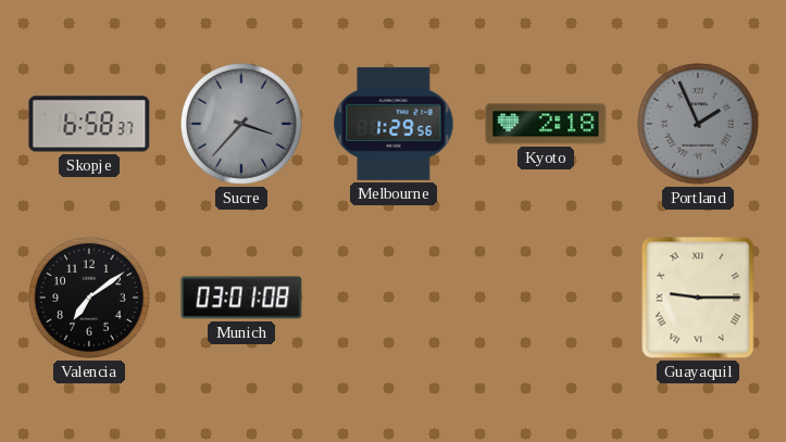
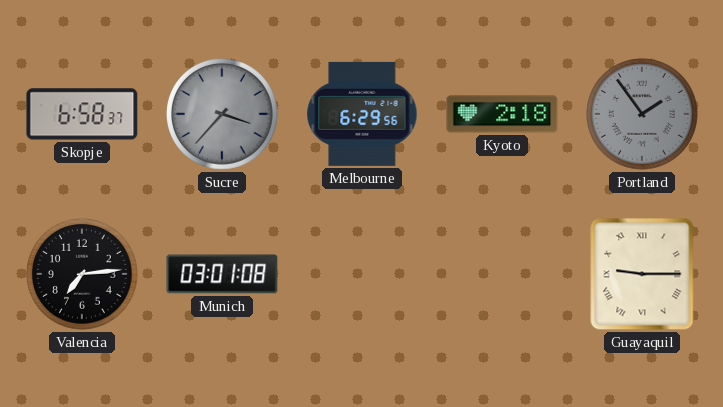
Melbourne: 1:29 -> 6:29
Portland: 1:56 -> 1:54
Valencia: 7:09 -> 7:14
